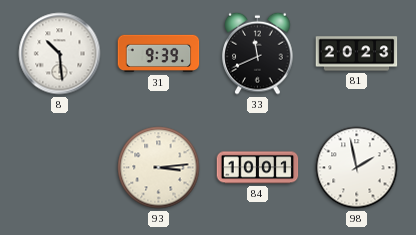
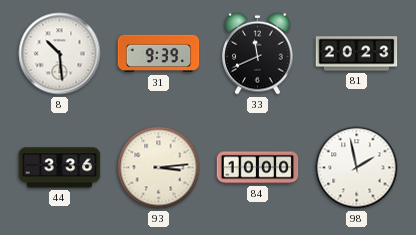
44: none -> 3:36
84: 10:01 -> 10:00
